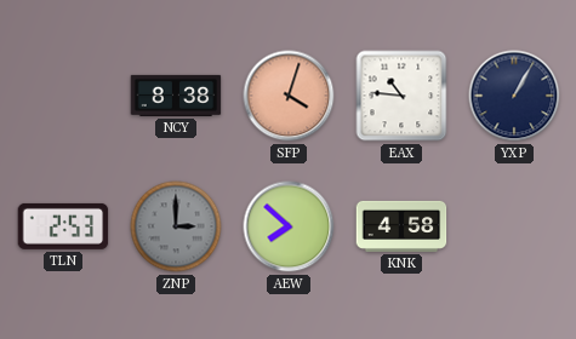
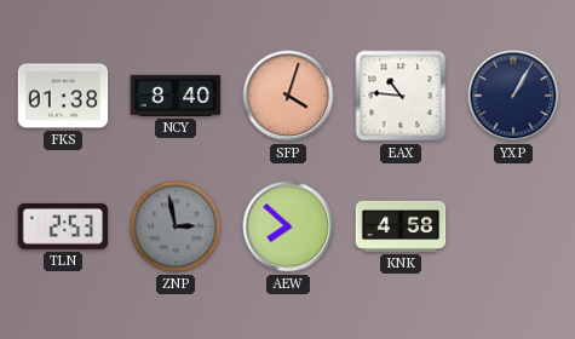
FKS: none -> 01:38
NCY: 8:38 -> 8:40
ZNP: 3:00 -> 2:58
